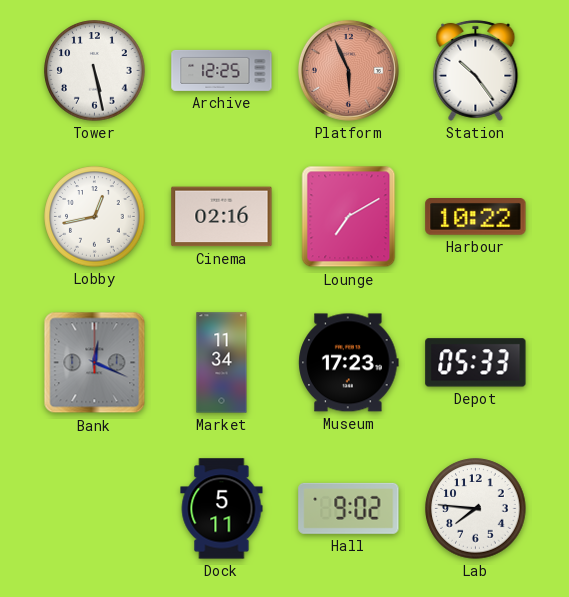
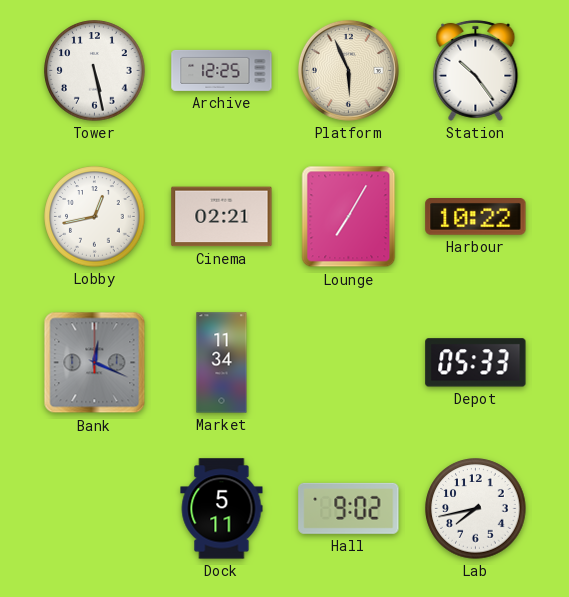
Platform dial: salmon -> cream
Cinema: 02:16 -> 02:21
Lounge: 7:10 -> 7:05
Museum: 17:23 -> none
Lab: 7:46 -> 7:43
